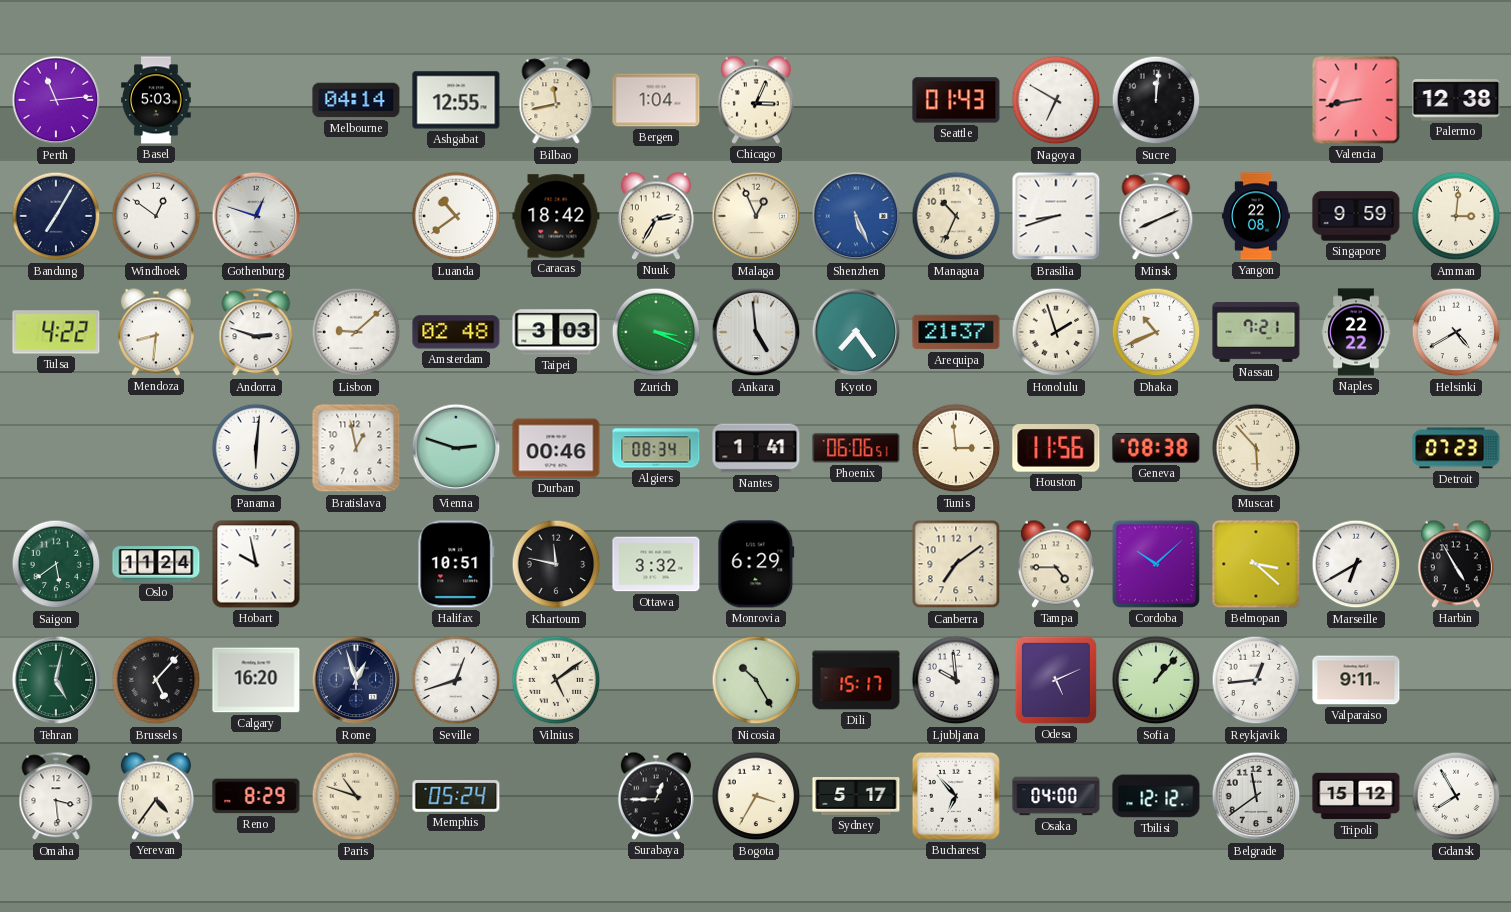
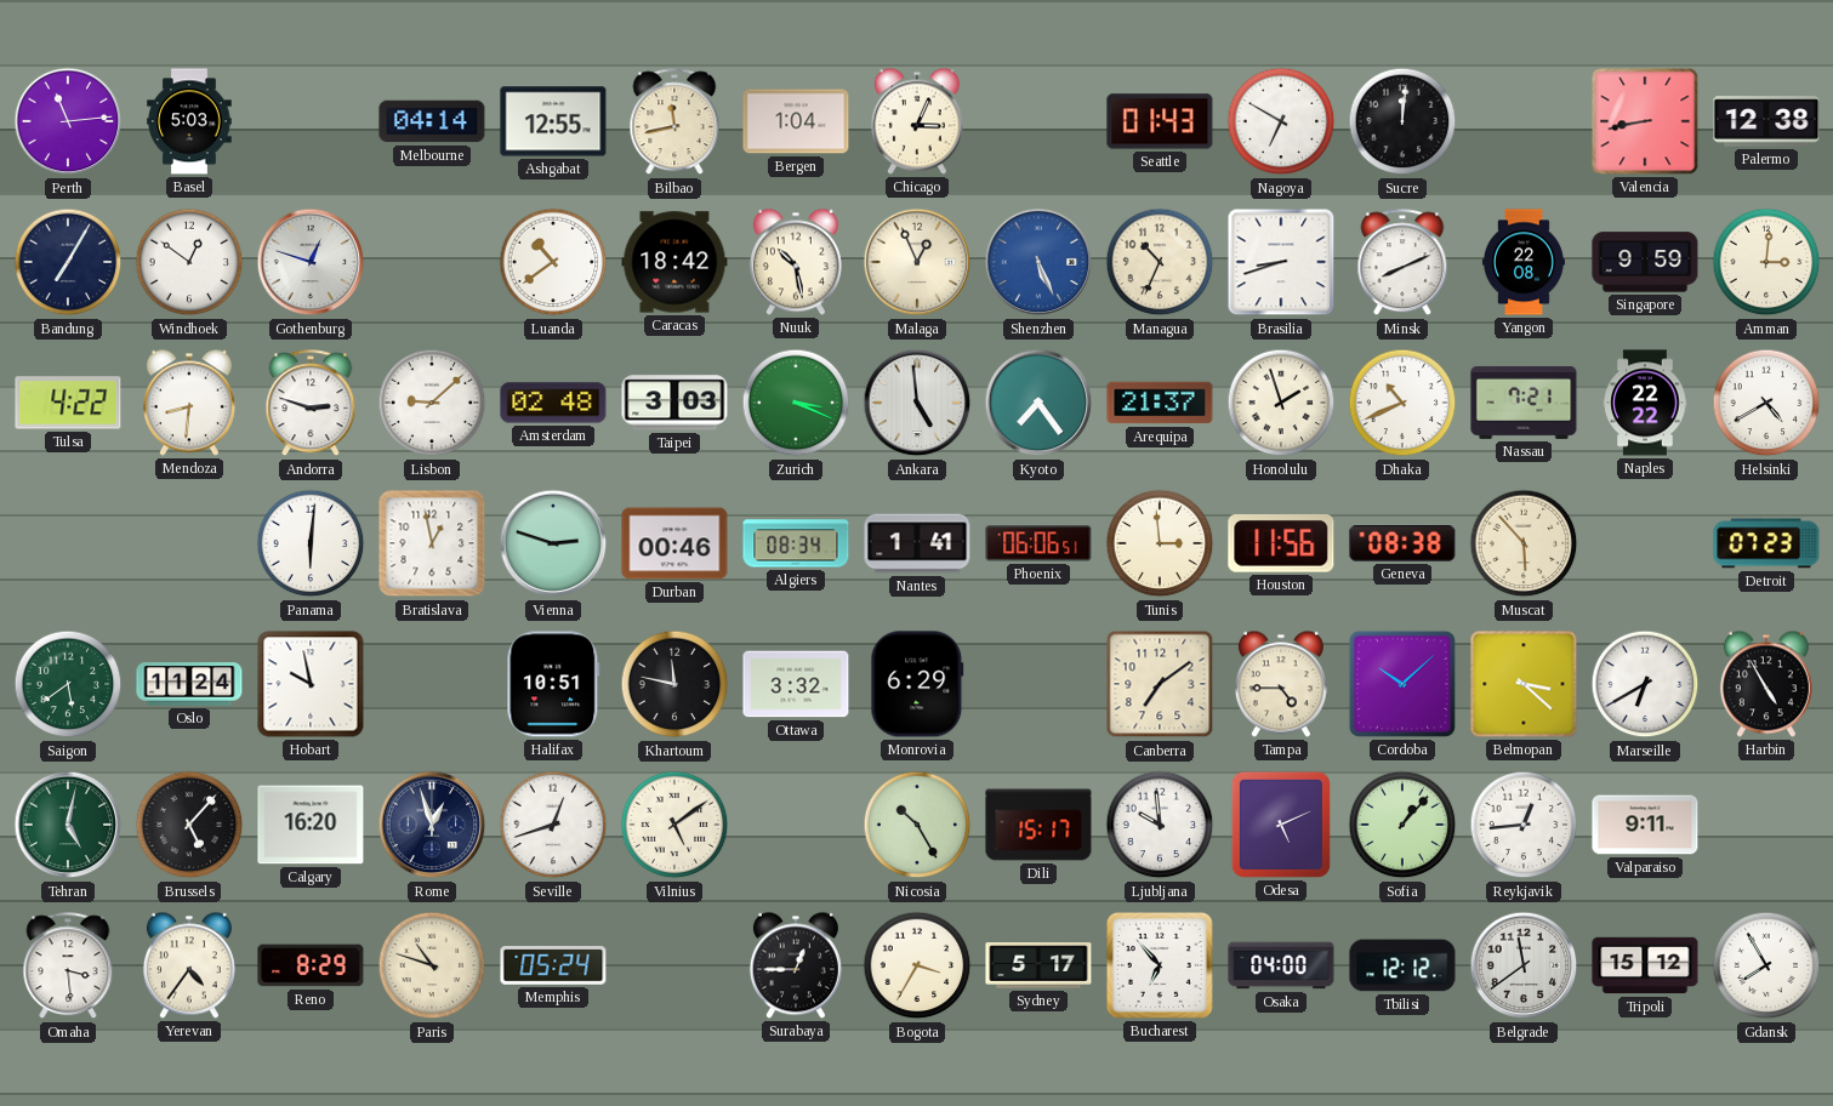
Nuuk: 2:35 -> 10:28
